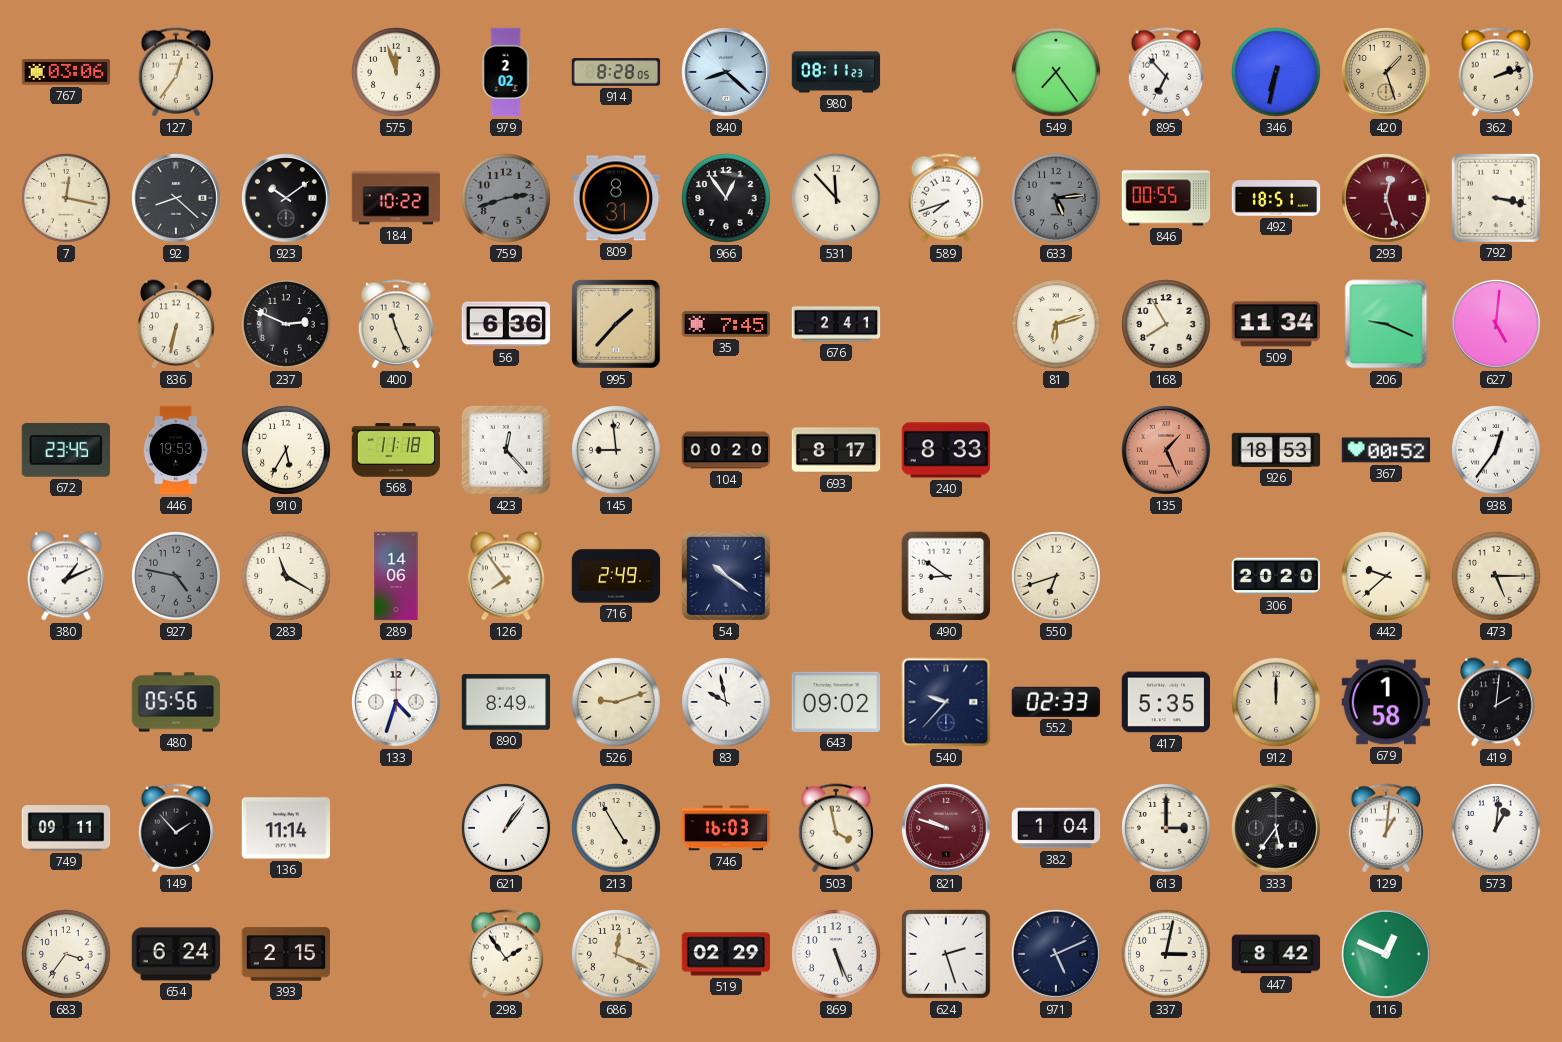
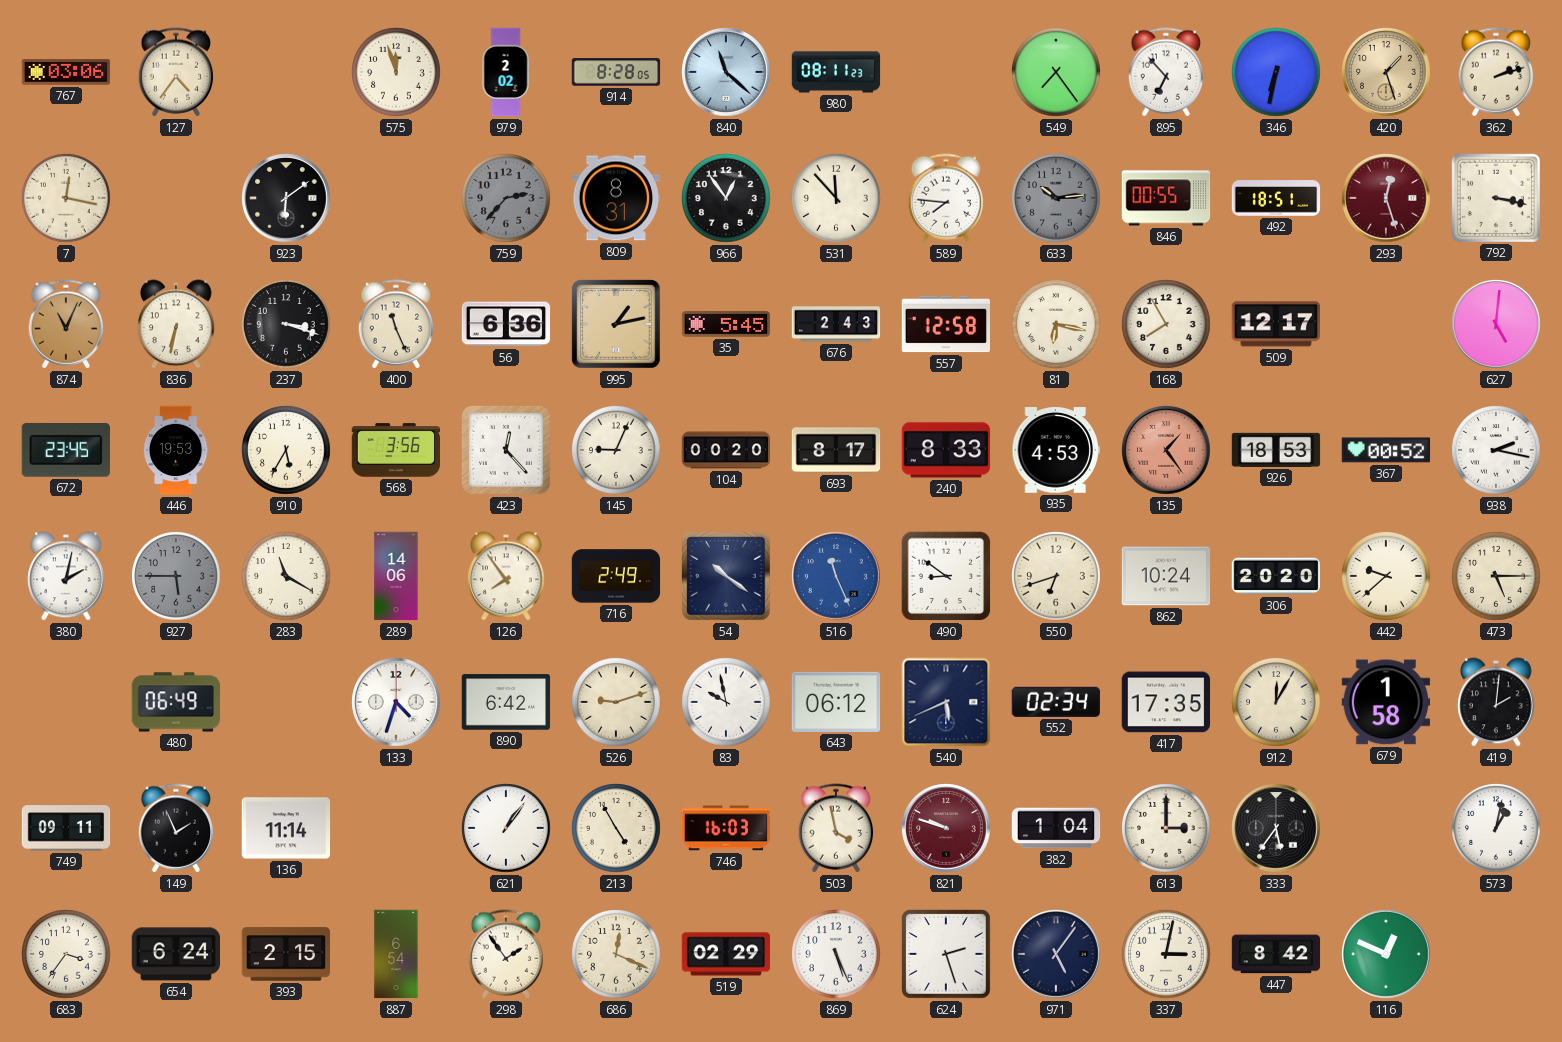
127: 12:36 -> 4:36
840: 8:22 -> 11:22
92: 8:22 -> none
923: 10:09 -> 6:09
184: 10:22 -> none
759: 2:42 -> 2:37
589: 7:42 -> 7:46
633: 5:14 -> 10:14
874: none -> 11:04
237: 2:49 -> 3:18
995: 1:37 -> 1:13
35: 7:45 -> 5:45
676: 2:41 -> 2:43
557: none -> 12:58
81: 6:12 -> 6:17
509: 11:34 -> 12:17
206: 9:19 -> none
568: 11:18 -> 3:56
145: 8:59 -> 9:04
935: none -> 4:53
135: 1:26 -> 1:24
938: 12:36 -> 2:17
380: 1:11 -> 2:02
927: 4:47 -> 5:45
516: none -> 11:26
862: none -> 10:24
480: 05:56 -> 06:49
890: 8:49 -> 6:42
643: 09:02 -> 06:12
540: 9:37 -> 5:41
552: 02:33 -> 02:34
417: 5:35 -> 17:35
912: 12:00 -> 12:05
149: 1:53 -> 1:56
129: 1:01 -> none
573: 1:01 -> 1:02
887: none -> 6:54
971: 5:11 -> 5:06
